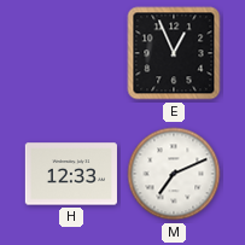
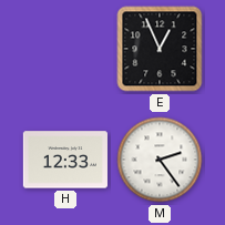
M: 7:11 -> 2:24
